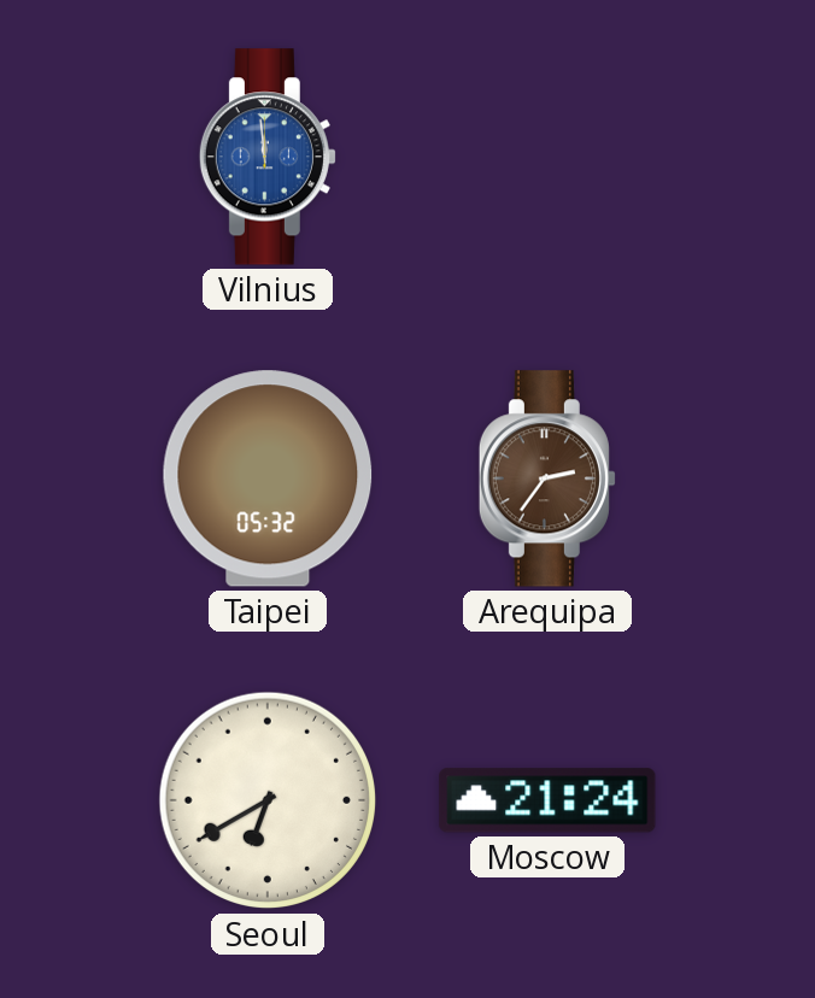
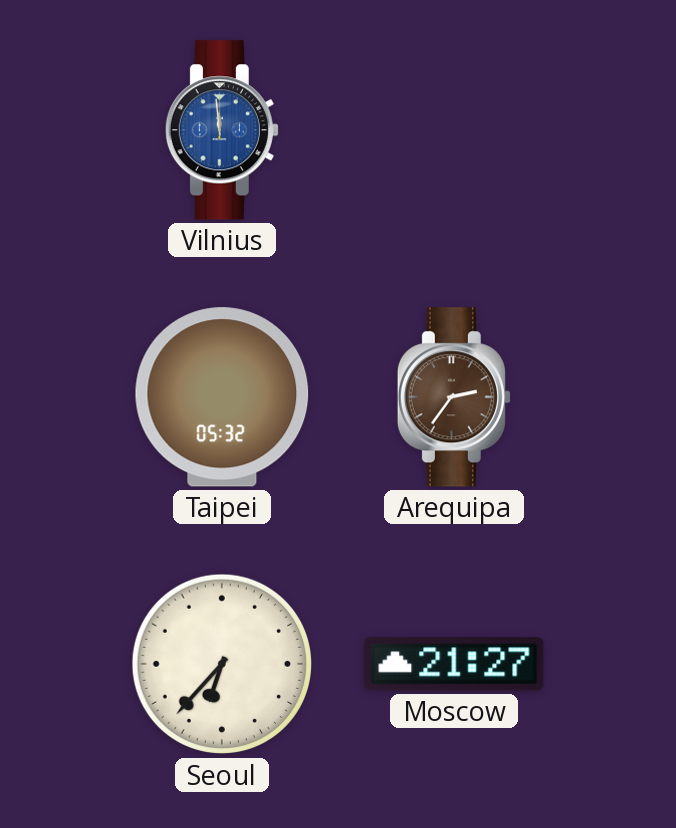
Seoul: 6:40 -> 6:37
Moscow: 21:24 -> 21:27
